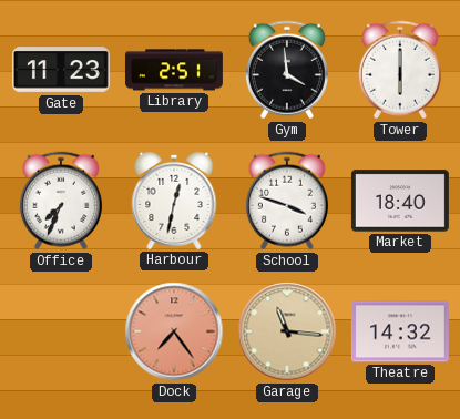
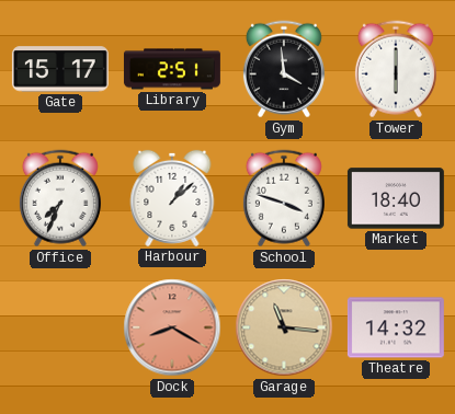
Gate: 11:23 -> 15:17
Harbour: 12:32 -> 1:08
Dock: 7:24 -> 8:20
